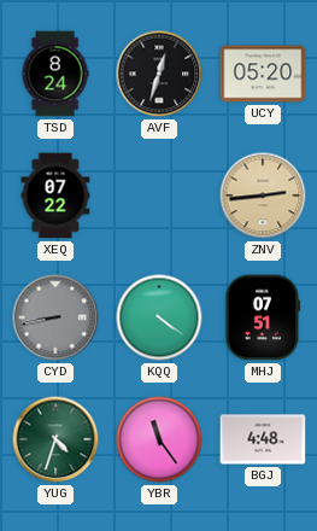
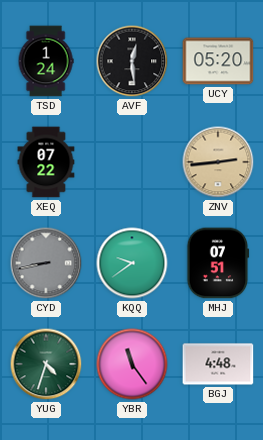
TSD: 8:24 -> 1:24
AVF: 12:33 -> 12:29
KQQ: 4:21 -> 9:39
